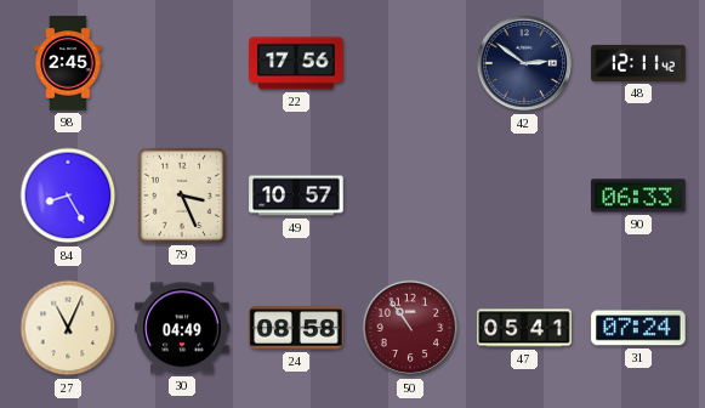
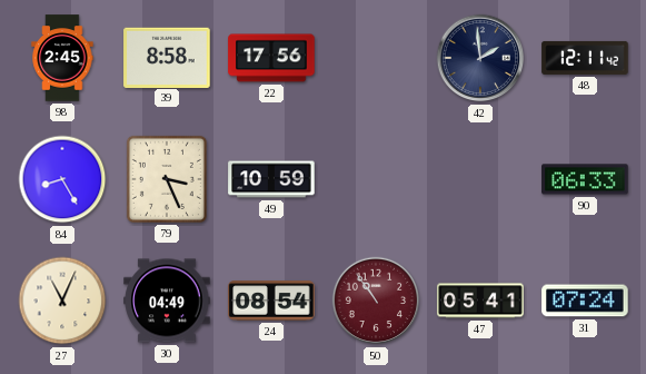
39: none -> 8:58
42: 2:51 -> 1:59
49: 10:57 -> 10:59
24: 08:58 -> 08:54
